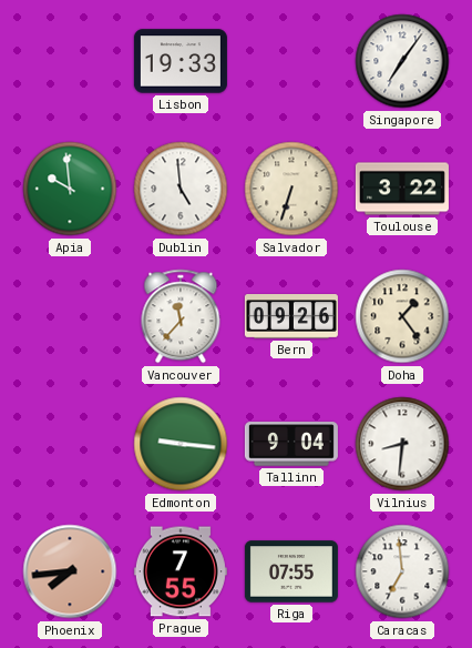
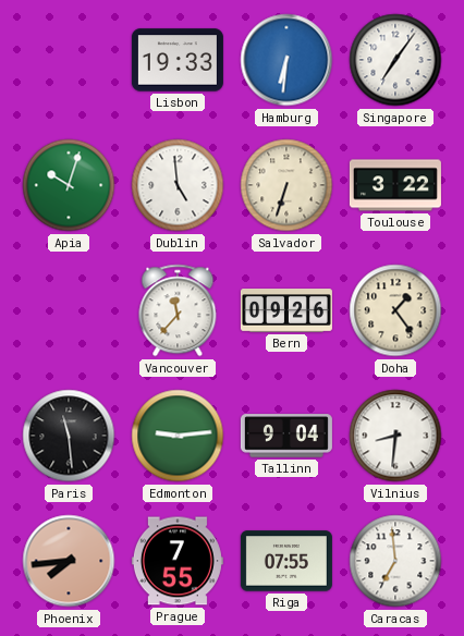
Hamburg: none -> 6:31
Apia: 9:59 -> 10:03
Paris: none -> 11:29
Edmonton: 9:16 -> 9:14
